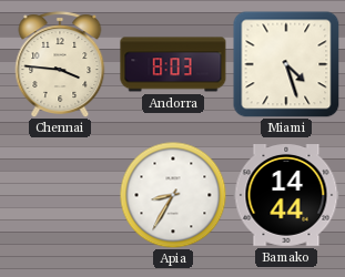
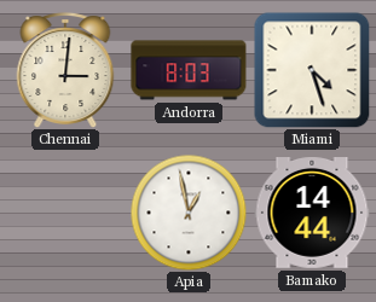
Chennai: 3:46 -> 3:01
Apia: 8:35 -> 12:58
